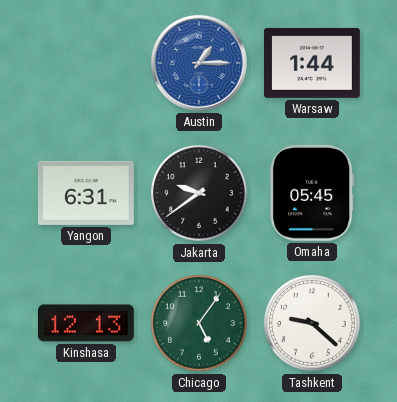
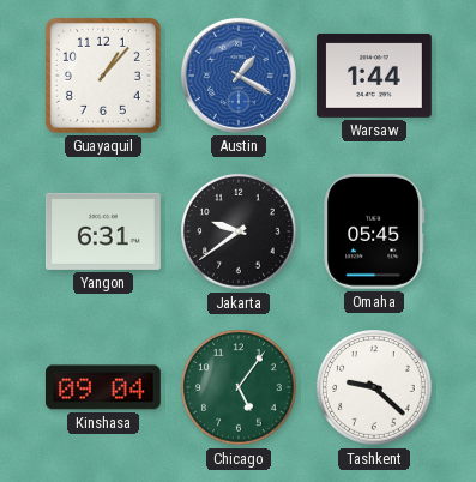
Guayaquil: none -> 1:07
Austin: 1:15 -> 1:20
Kinshasa: 12:13 -> 09:04
